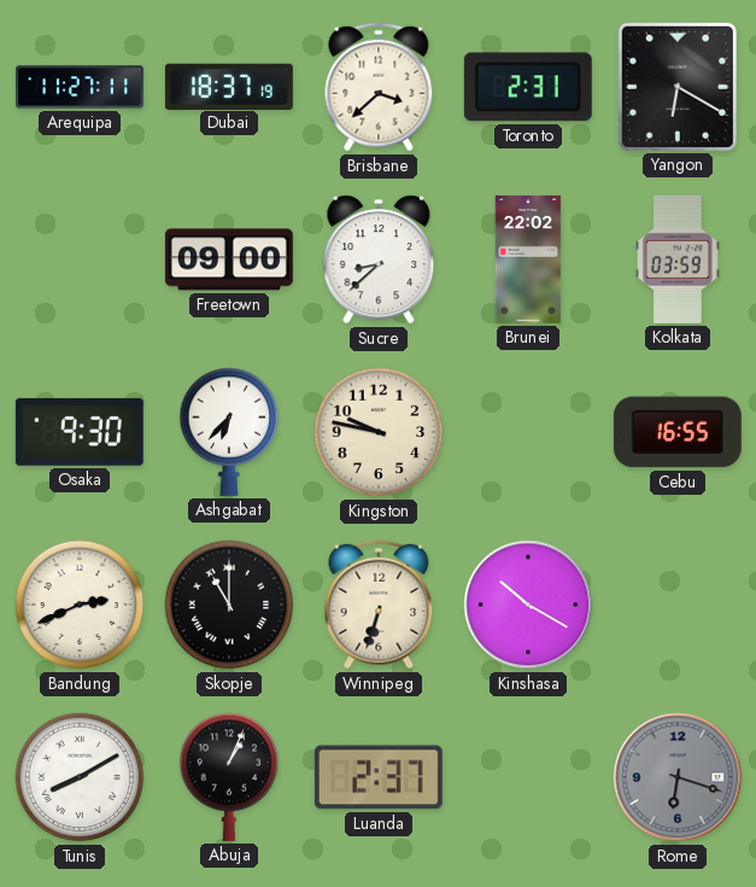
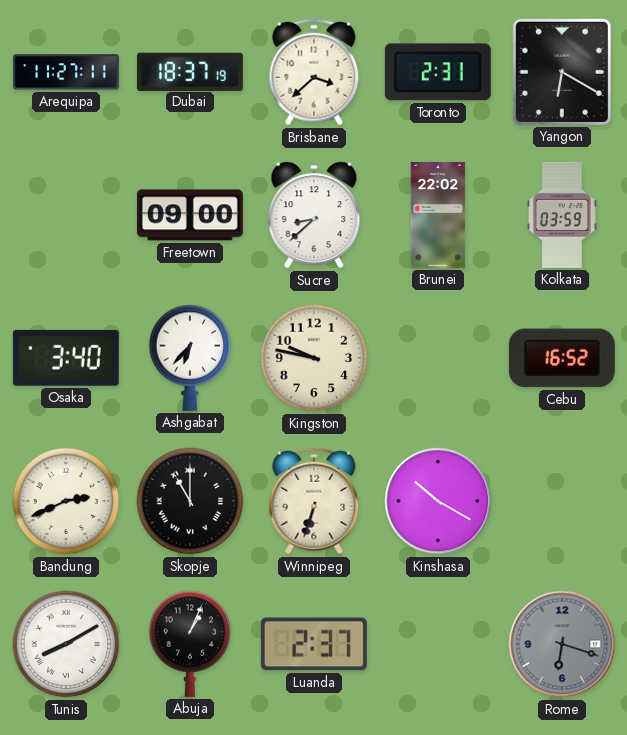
Osaka: 9:30 -> 3:40
Cebu: 16:55 -> 16:52
